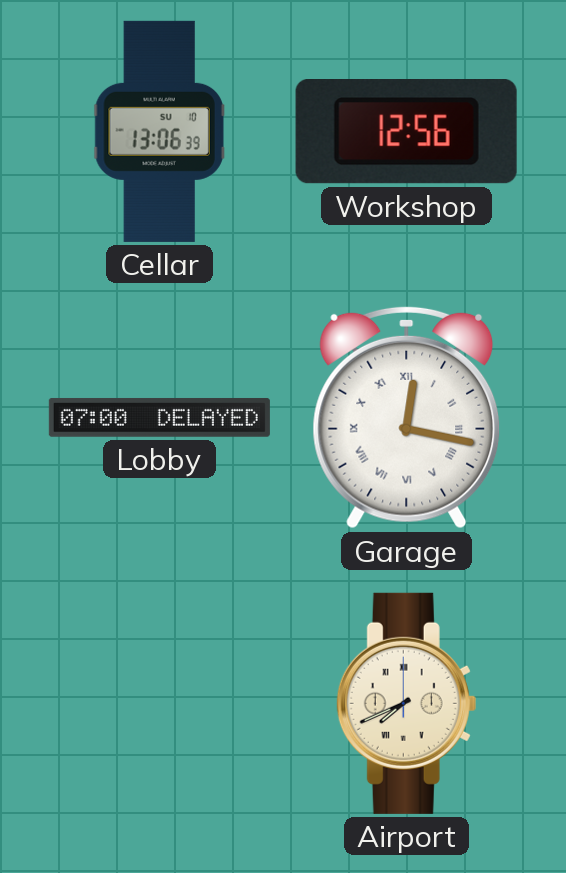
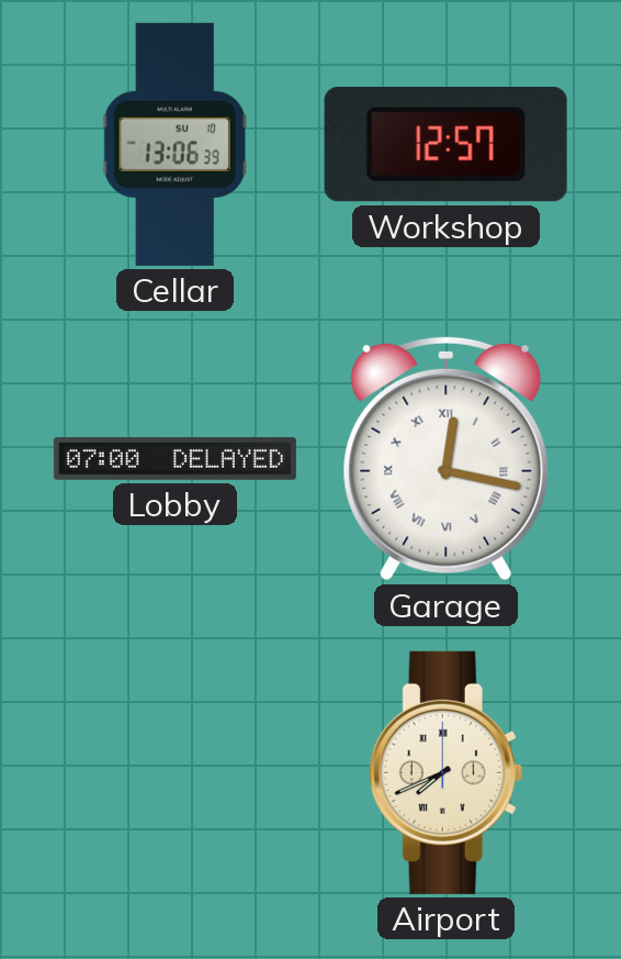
Workshop: 12:56 -> 12:57
